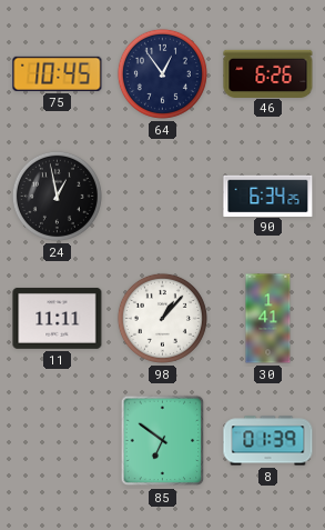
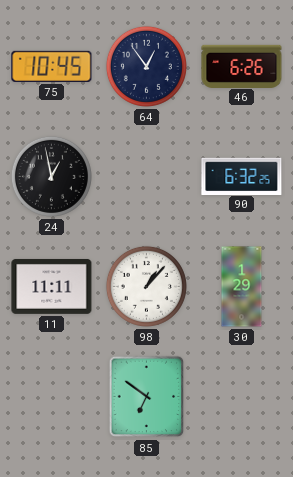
90: 6:34 -> 6:32
30: 1:41 -> 1:29
8: 01:39 -> none
